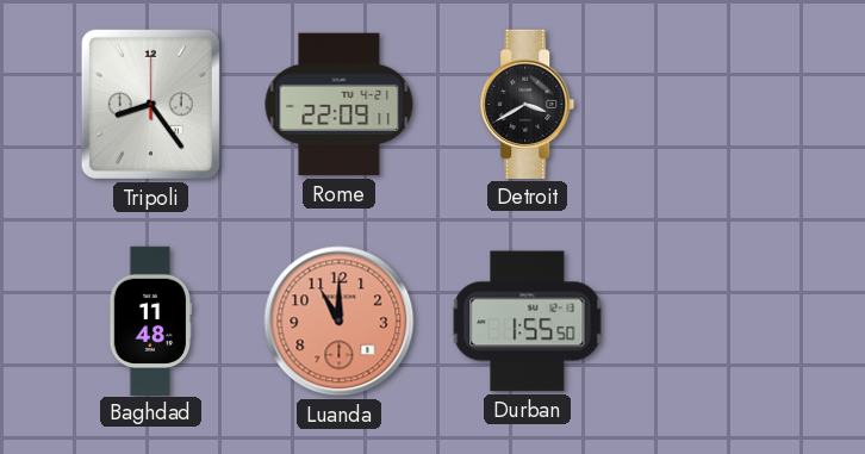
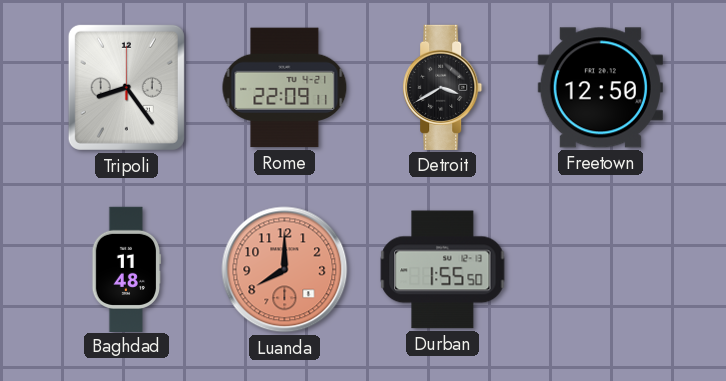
Freetown: none -> 12:50
Luanda: 11:00 -> 8:00
